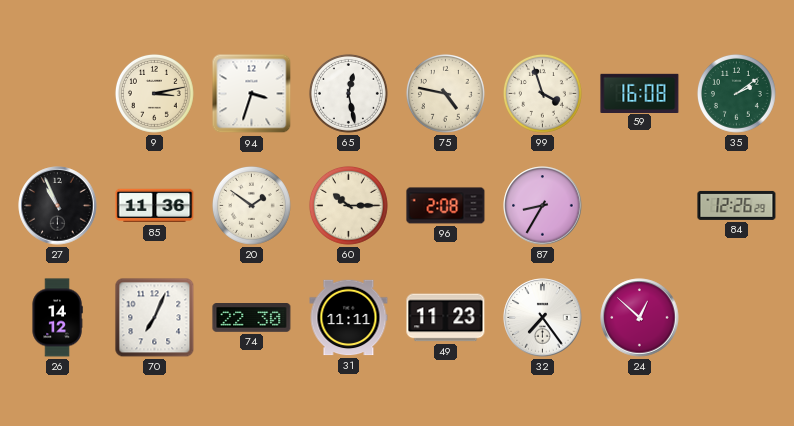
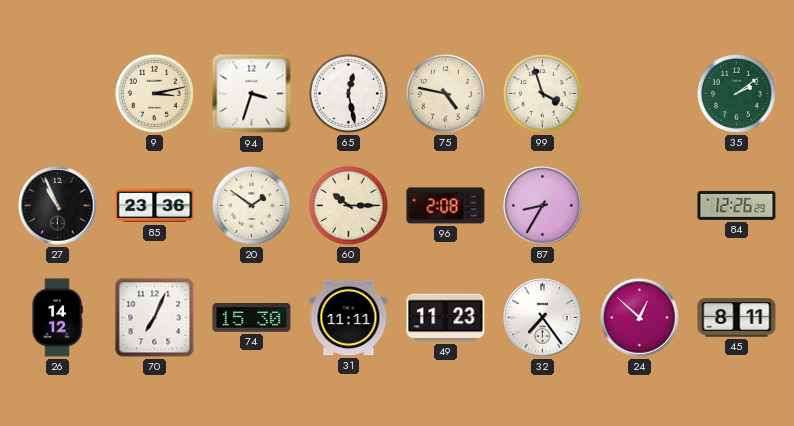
59: 16:08 -> none
85: 11:36 -> 23:36
74: 22:30 -> 15:30
45: none -> 8:11
